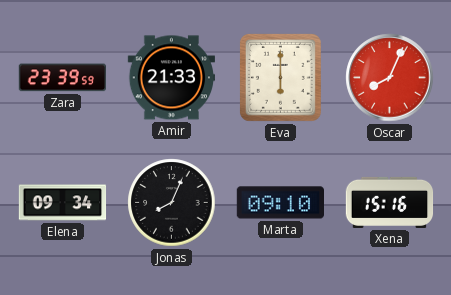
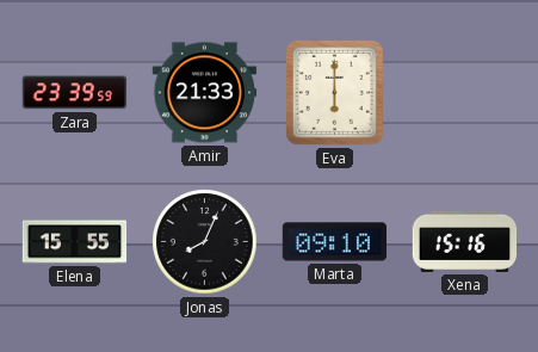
Oscar: 8:04 -> none
Elena: 09:34 -> 15:55
